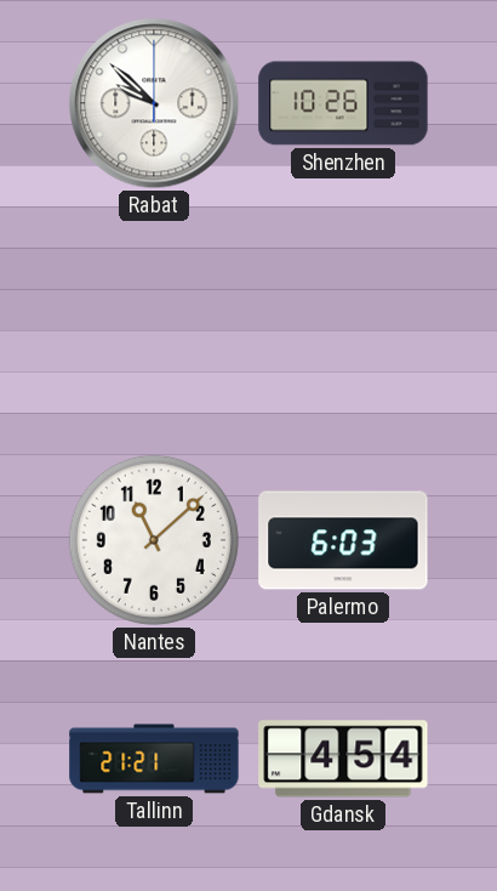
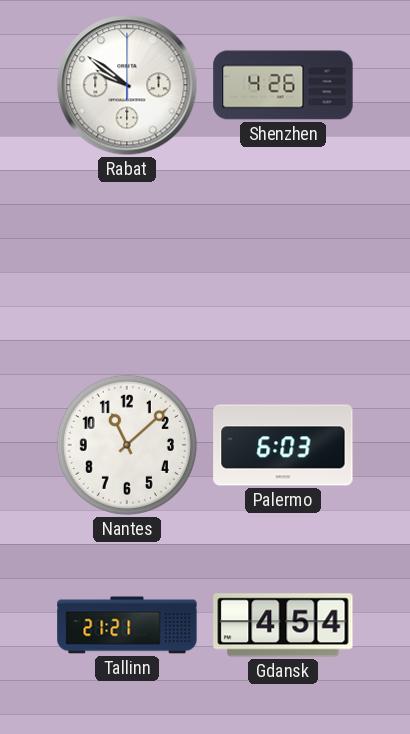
Rabat: 9:52 -> 9:51
Shenzhen: 10:26 -> 4:26
